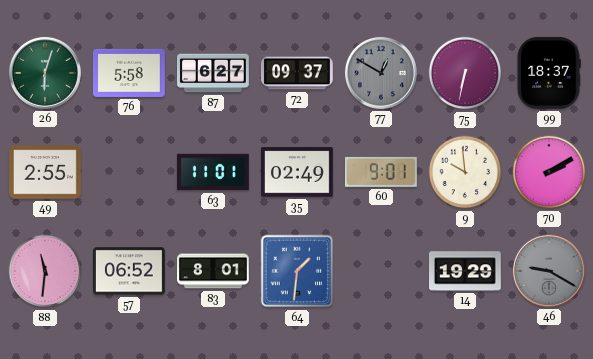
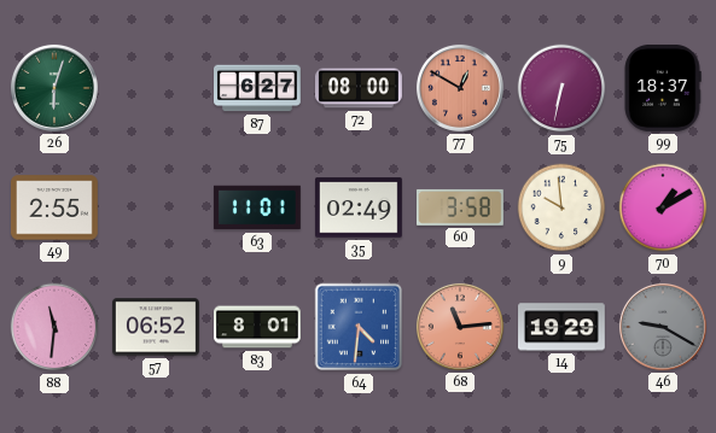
76: 5:58 -> none
72: 09:37 -> 08:00
77 dial: grey -> salmon
60: 9:01 -> 3:58
70: 2:10 -> 1:10
64: 1:31 -> 4:31
68: none -> 11:14
